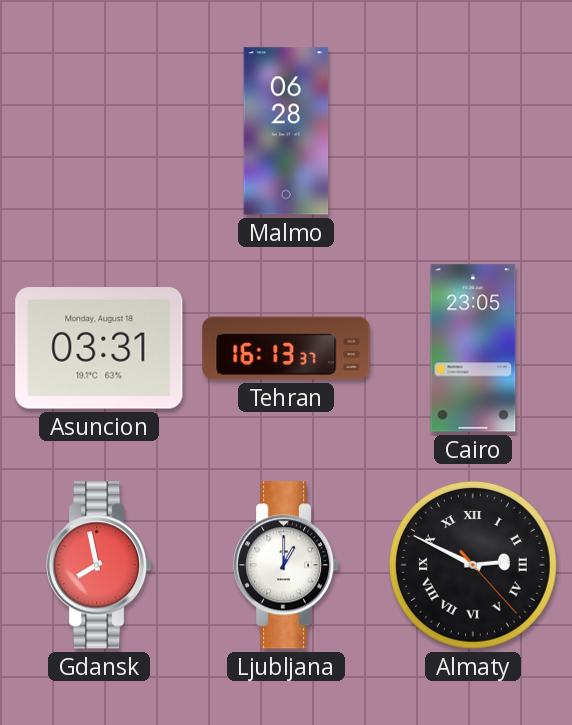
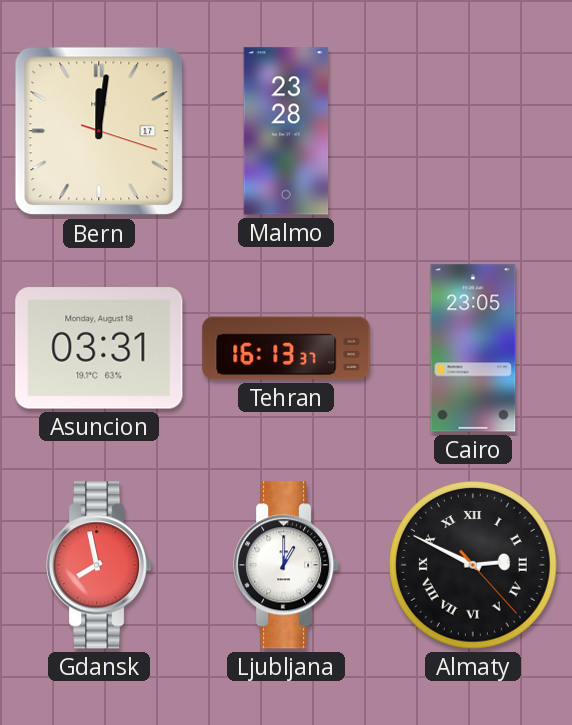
Bern: none -> 12:01
Malmo: 06:28 -> 23:28
